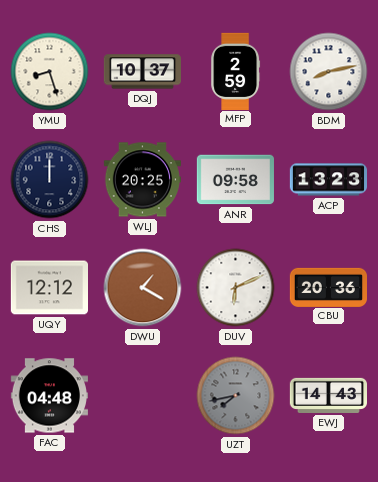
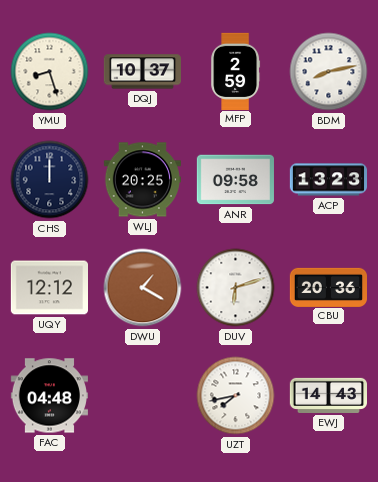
DUV: 6:11 -> 6:12
UZT dial: grey -> white
